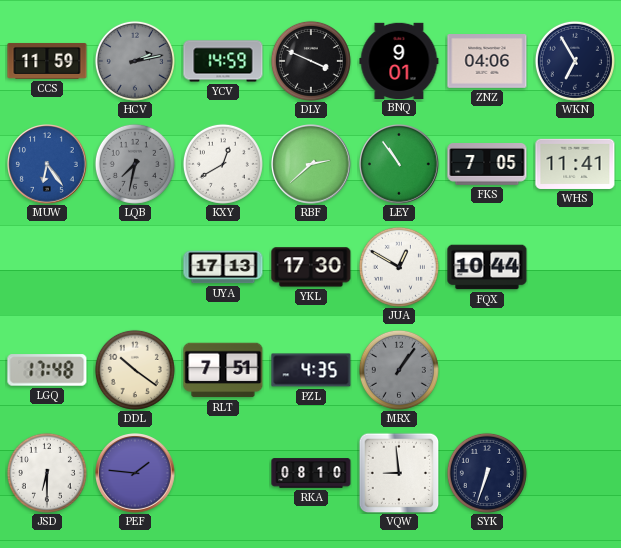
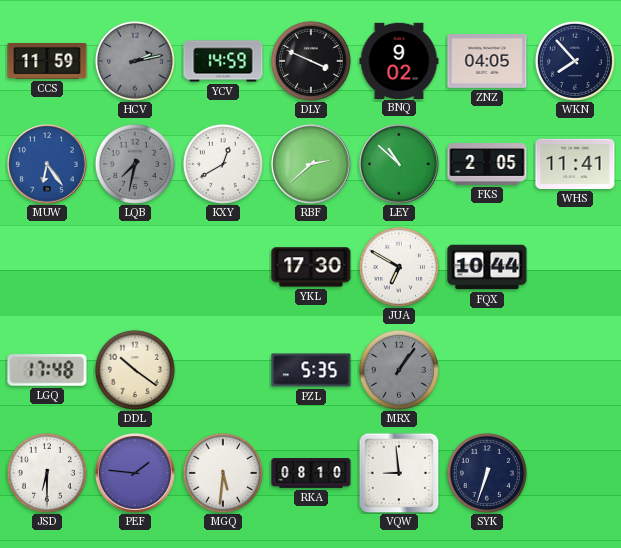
BNQ: 9:01 -> 9:02
ZNZ: 04:06 -> 04:05
WKN: 6:55 -> 7:53
LEY: 10:54 -> 10:52
FKS: 7:05 -> 2:05
UYA: 17:13 -> none
JUA: 12:50 -> 6:50
RLT: 7:51 -> none
PZL: 4:35 -> 5:35
MGQ: none -> 5:31
